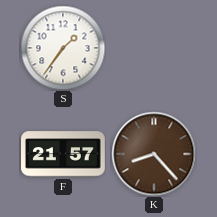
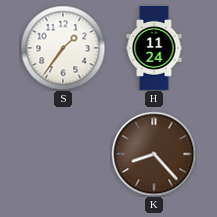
H: none -> 11:24
F: 21:57 -> none
